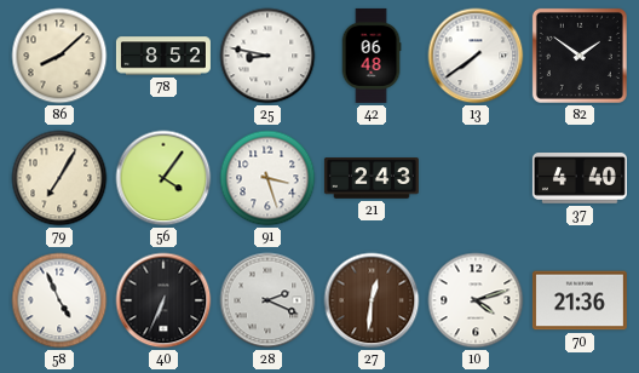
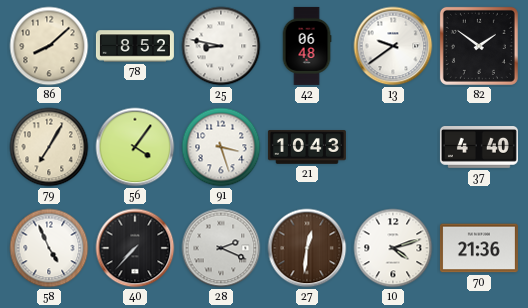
13: 7:39 -> 9:39
21: 2:43 -> 10:43
40: 6:34 -> 7:37
